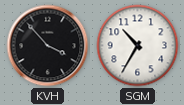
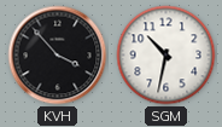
SGM: 10:35 -> 10:32
